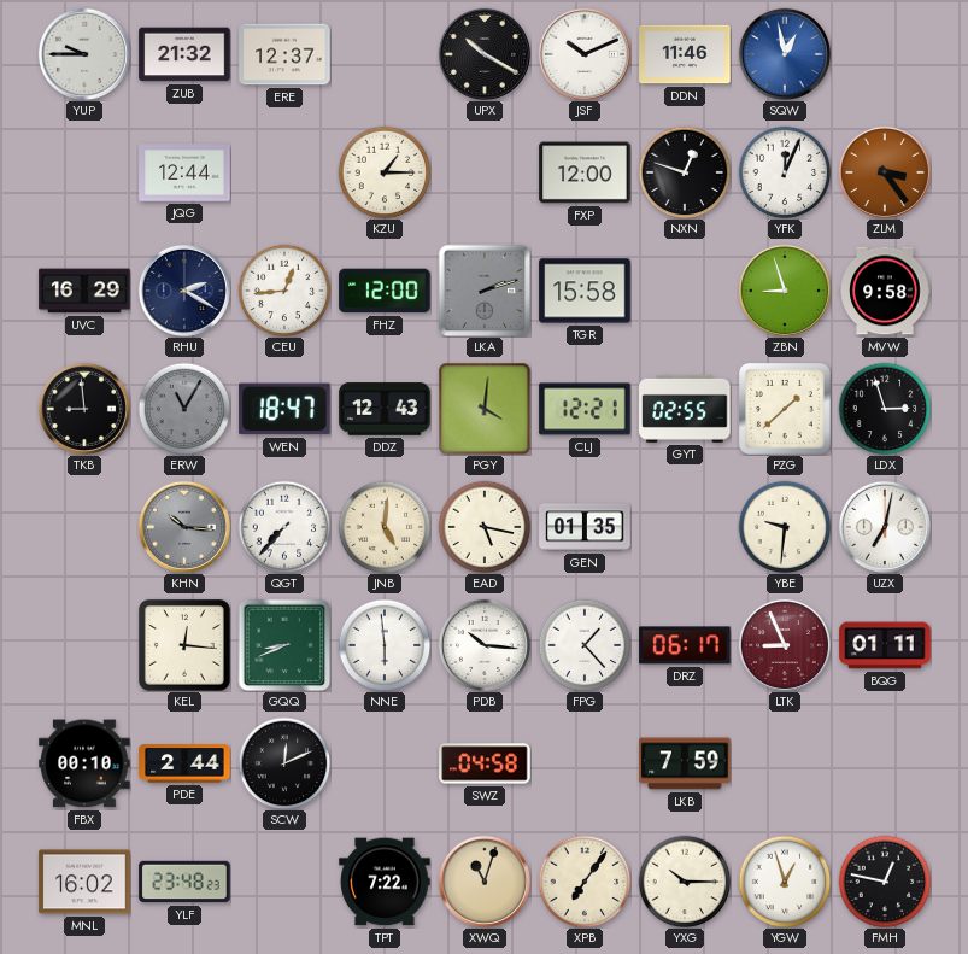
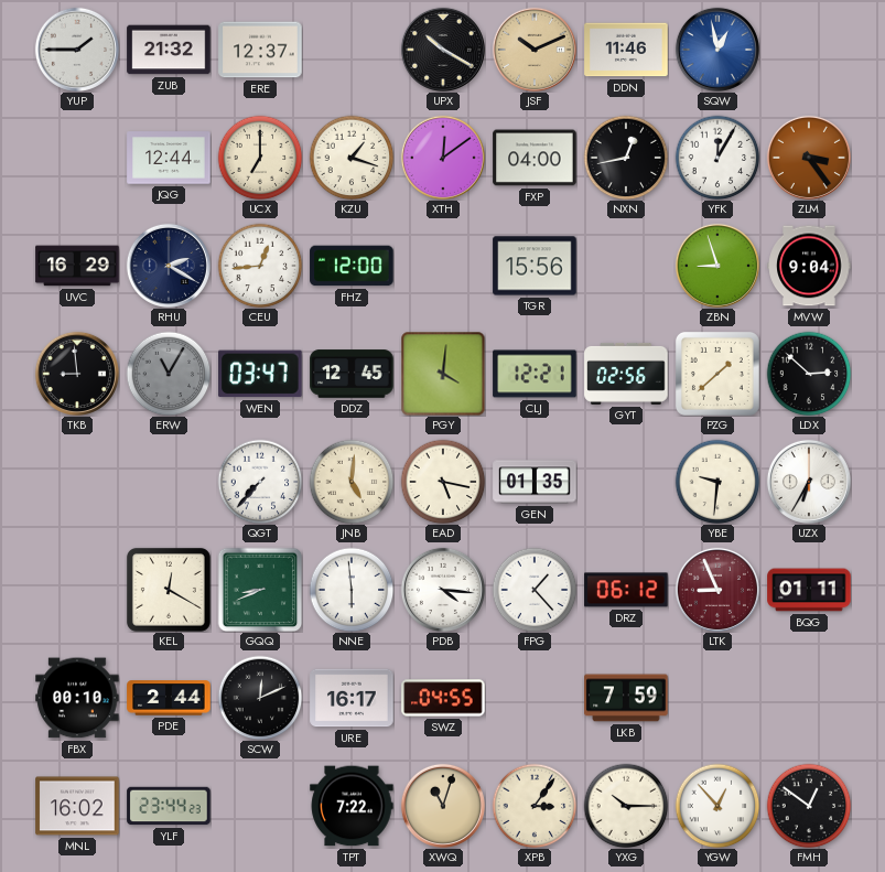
YUP: 9:45 -> 1:45
JSF dial: white -> champagne
UCX: none -> 7:00
KZU: 1:15 -> 1:18
XTH: none -> 12:09
FXP: 12:00 -> 04:00
NXN: 12:48 -> 12:43
YFK: 12:04 -> 12:05
LKA: 2:12 -> none
TGR: 15:58 -> 15:56
MVW: 9:58 -> 9:04
WEN: 18:47 -> 03:47
DDZ: 12:43 -> 12:45
GYT: 02:55 -> 02:56
LDX: 2:57 -> 2:52
KHN: 10:16 -> none
UZX: 7:02 -> 6:35
KEL: 12:16 -> 12:20
PDB: 10:16 -> 4:16
DRZ: 06:17 -> 06:12
URE: none -> 16:17
SWZ: 04:58 -> 04:55
YLF: 23:48 -> 23:44
XPB: 7:06 -> 3:06
YGW: 12:57 -> 12:53
FMH: 12:47 -> 12:51
